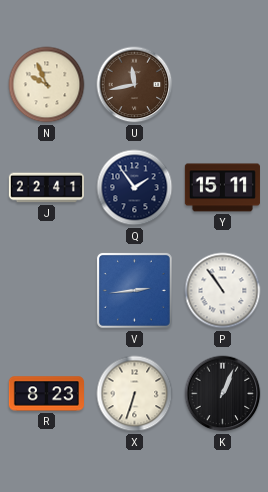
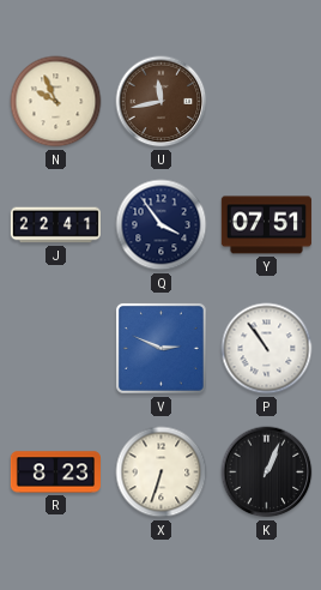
Q: 1:54 -> 3:54
Y: 15:11 -> 07:51
V: 2:44 -> 2:49
